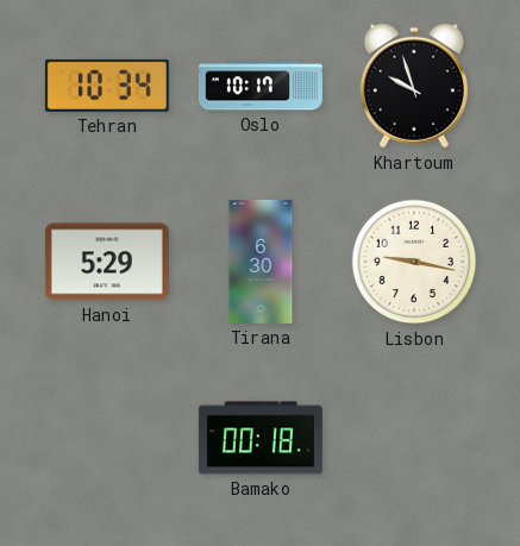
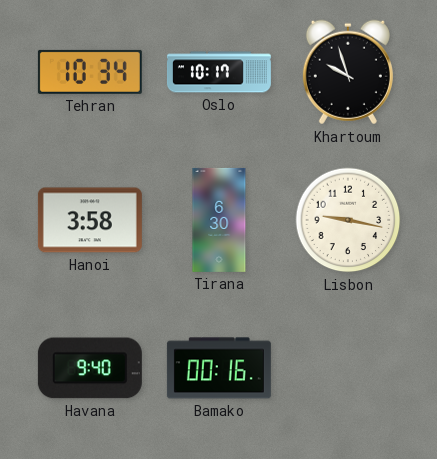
Hanoi: 5:29 -> 3:58
Havana: none -> 9:40
Bamako: 00:18 -> 00:16
